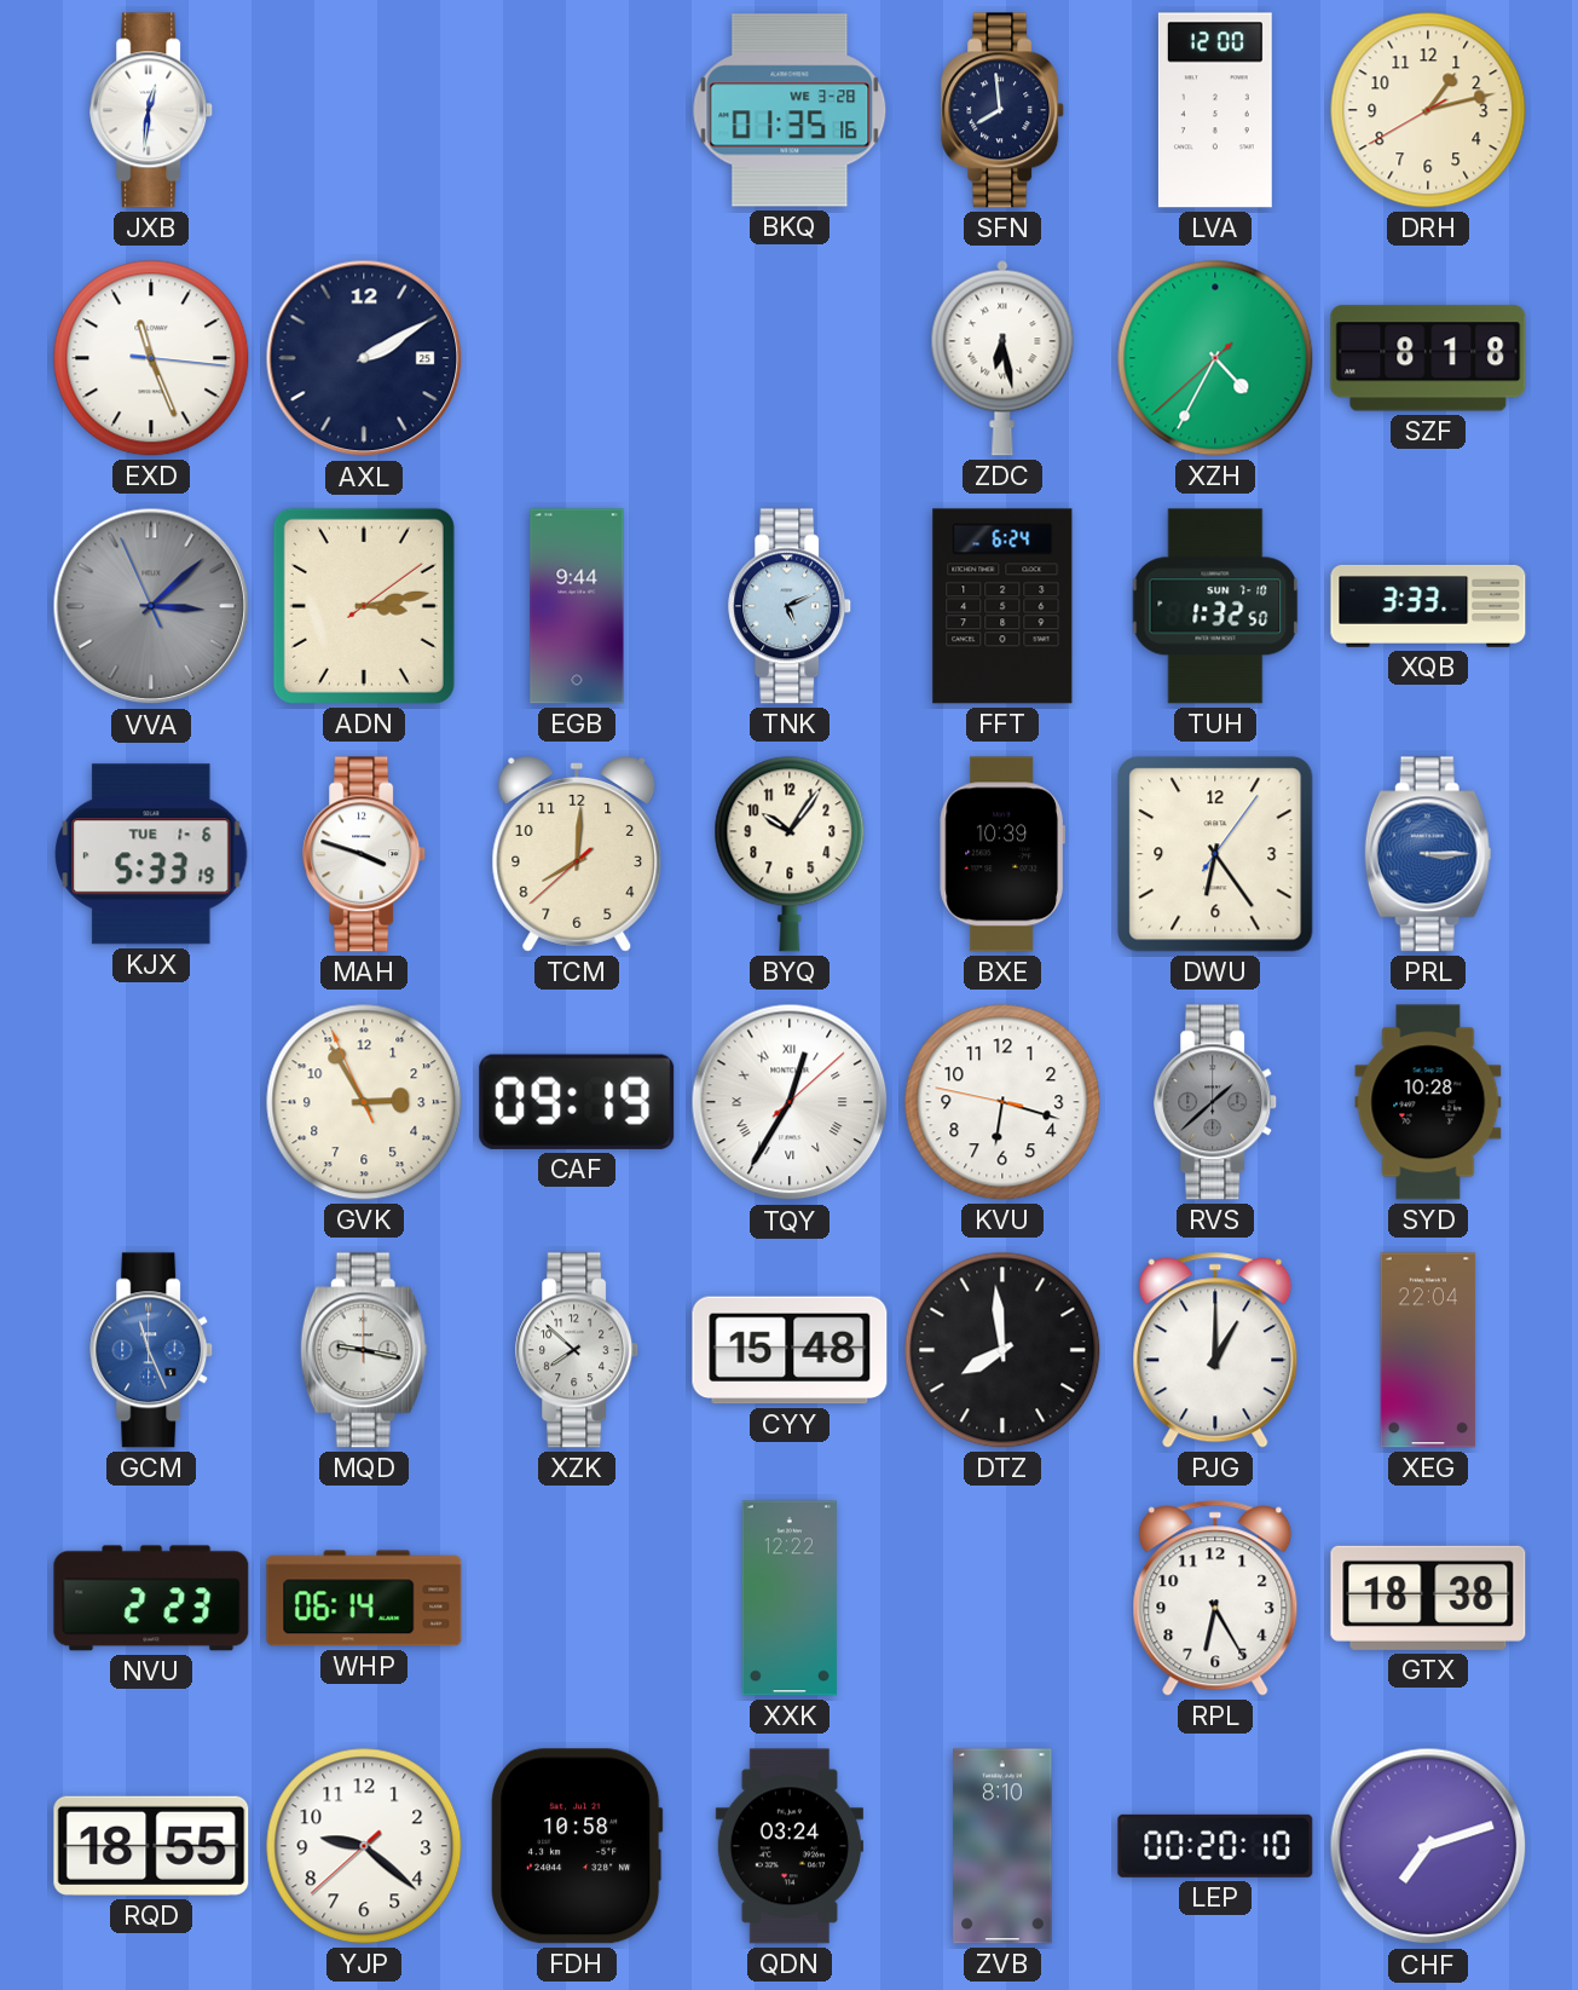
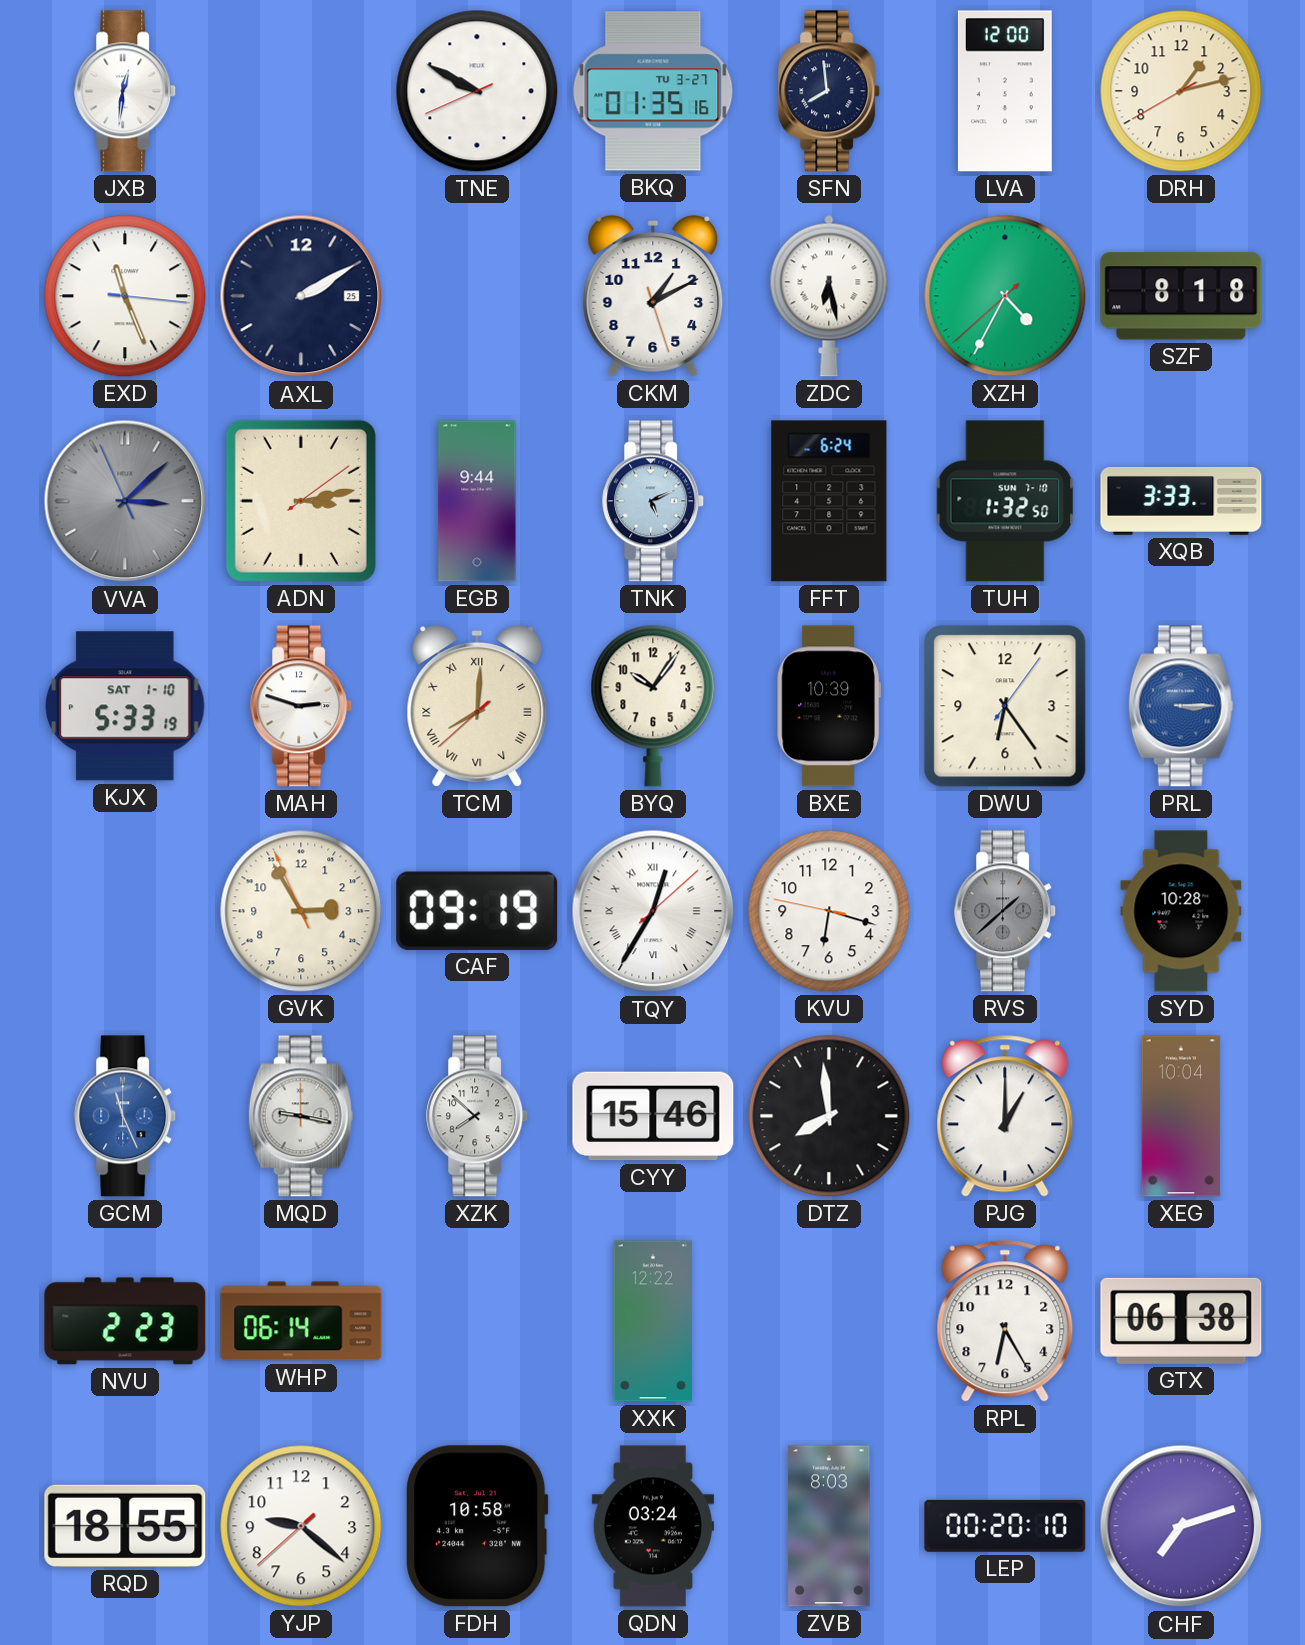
TNE: none -> 9:49
BKQ date: WE 3-28 -> TU 3-27
CKM: none -> 1:10
KJX date: TUE 1-6 -> SAT 1-10
MAH: 3:48 -> 2:48
TCM numerals: Arabic -> Roman
CYY: 15:48 -> 15:46
XEG: 22:04 -> 10:04
GTX: 18:38 -> 06:38
ZVB: 8:10 -> 8:03
